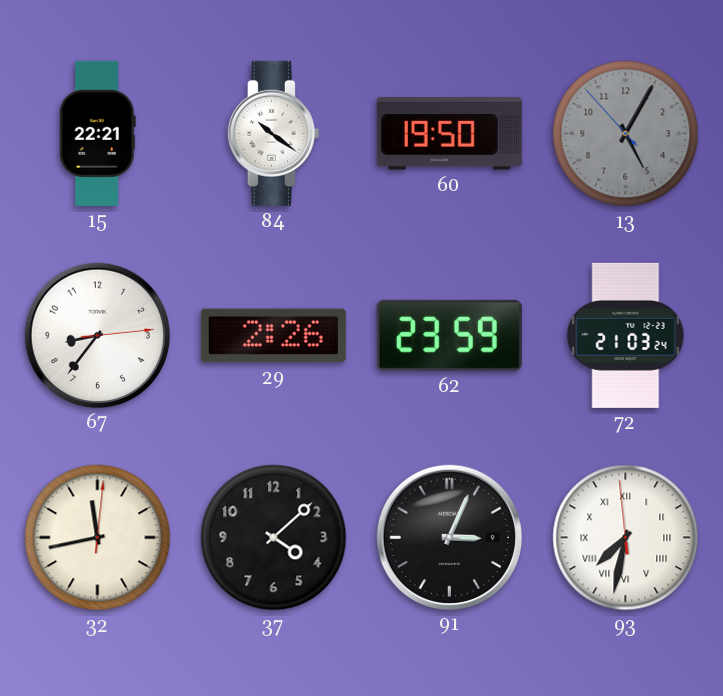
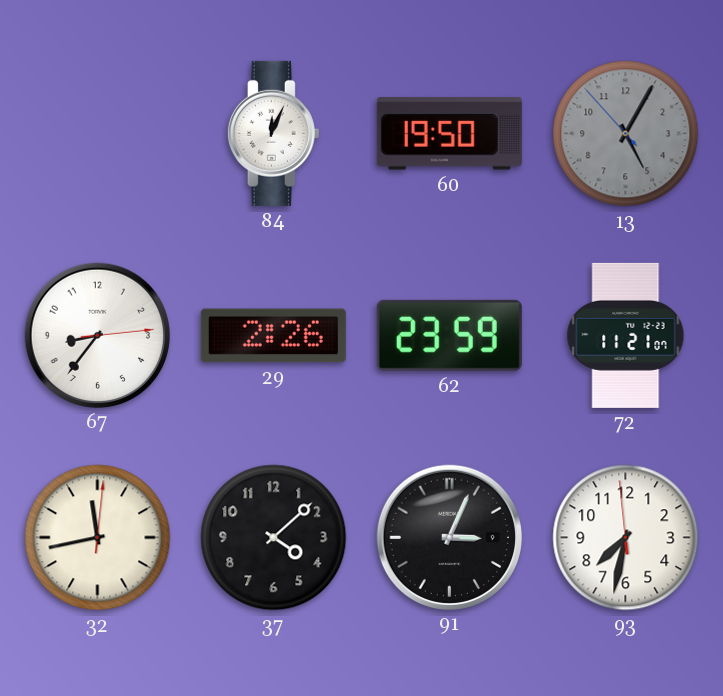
15: 22:21 -> none
84: 10:21 -> 12:04
72: 21:03 -> 11:21
93 numerals: Roman -> Arabic
